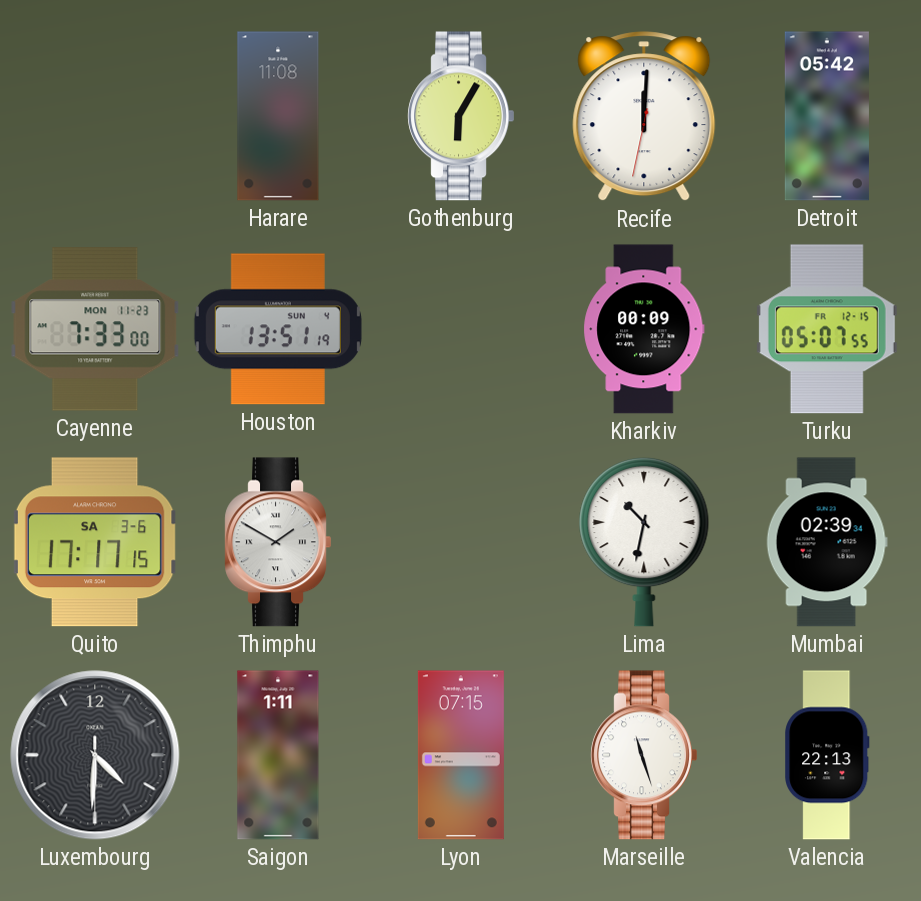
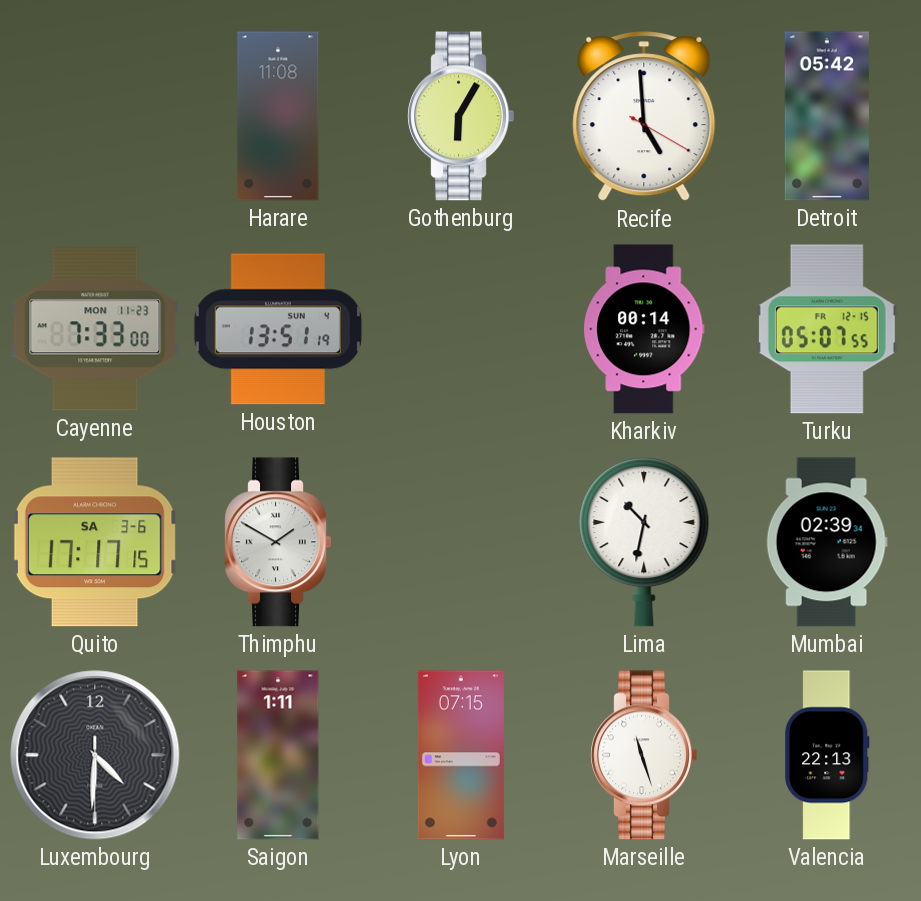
Recife: 12:00 -> 4:59
Kharkiv: 00:09 -> 00:14
